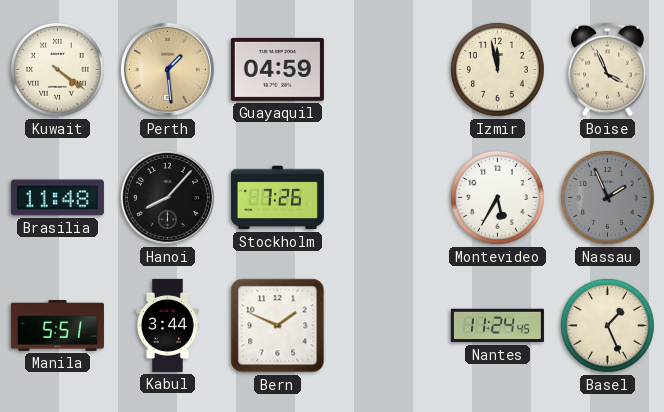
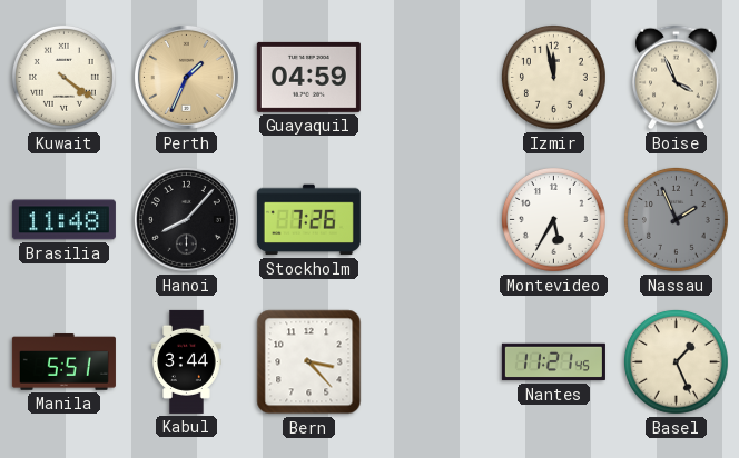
Perth: 1:29 -> 1:34
Bern: 1:49 -> 3:23
Nantes: 11:24 -> 11:21
